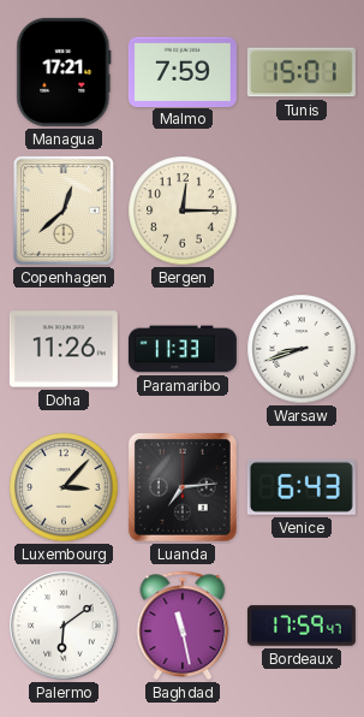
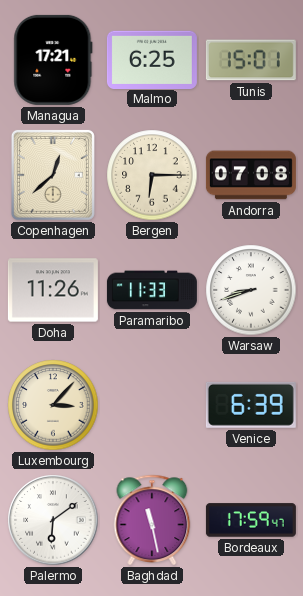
Malmo: 7:59 -> 6:25
Bergen: 12:15 -> 6:15
Andorra: none -> 07:08
Luanda: 7:14 -> none
Venice: 6:43 -> 6:39
